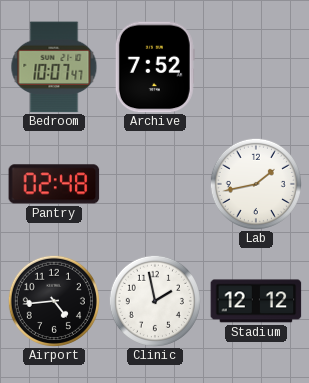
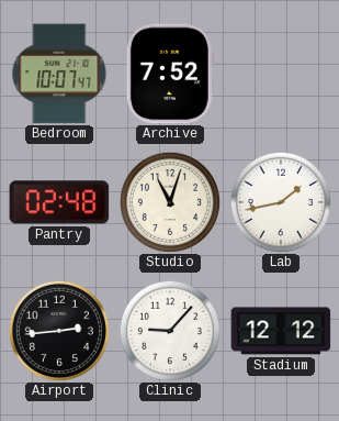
Studio: none -> 11:03
Airport: 4:44 -> 2:44
Clinic: 1:58 -> 9:07
